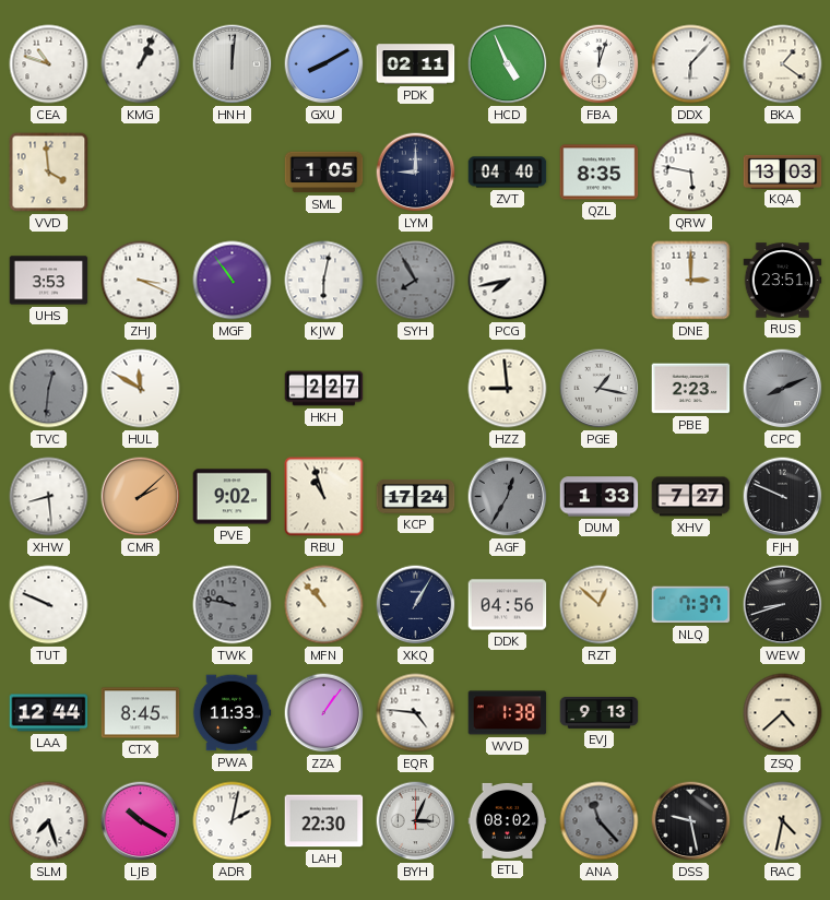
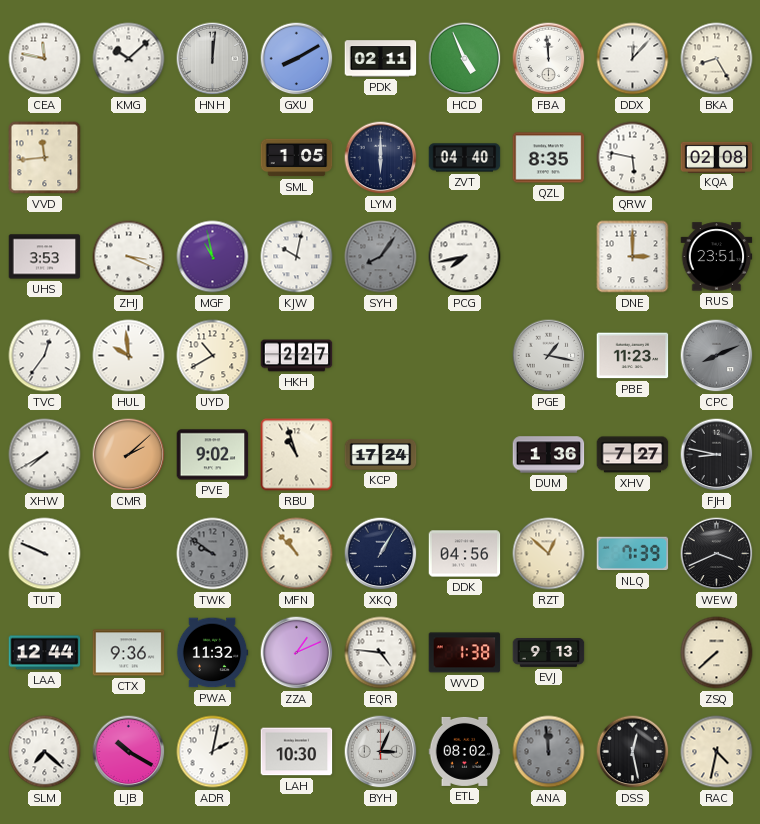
CEA: 10:48 -> 11:47
KMG: 1:04 -> 10:08
FBA: 12:03 -> 11:59
DDX: 6:07 -> 12:07
BKA: 1:21 -> 8:25
VVD: 3:59 -> 11:44
LYM: 9:00 -> 6:00
KQA: 13:03 -> 02:08
MGF: 10:54 -> 10:58
KJW: 6:02 -> 10:02
SYH: 7:55 -> 8:06
TVC: 12:31 -> 12:36
TVC dial: grey -> white
HUL: 11:50 -> 9:59
UYD: none -> 10:40
HZZ: 8:59 -> none
PBE: 2:23 -> 11:23
XHW: 8:29 -> 7:40
AGF: 12:35 -> none
DUM: 1:33 -> 1:36
FJH: 9:49 -> 8:47
TWK: 9:47 -> 9:51
NLQ: 7:37 -> 7:39
WEW: 8:42 -> 3:41
CTX: 8:45 -> 9:36
PWA: 11:33 -> 11:32
ZZA: 1:06 -> 1:11
ZSQ: 4:38 -> 7:38
SLM: 7:27 -> 7:22
LAH: 22:30 -> 10:30
ANA: 11:23 -> 11:59
DSS: 9:28 -> 12:28
